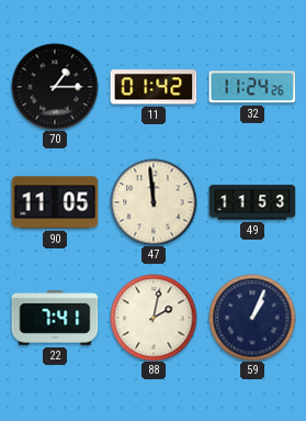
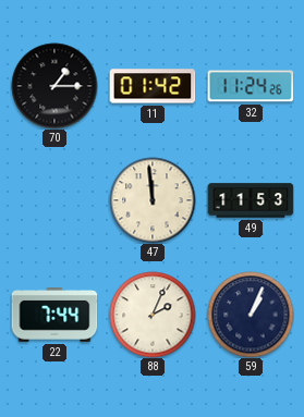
90: 11:05 -> none
22: 7:41 -> 7:44
88: 2:02 -> 2:04
